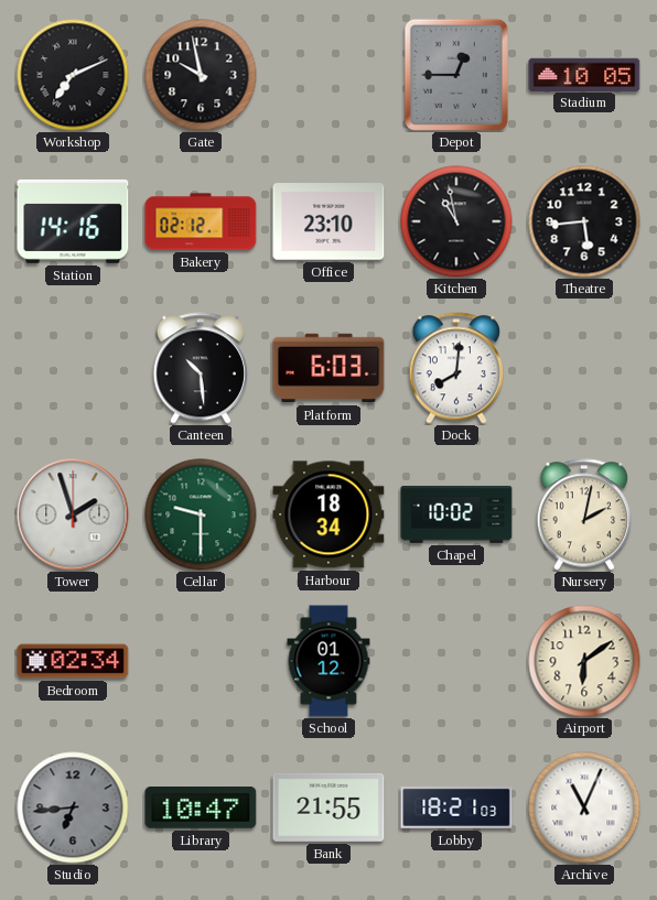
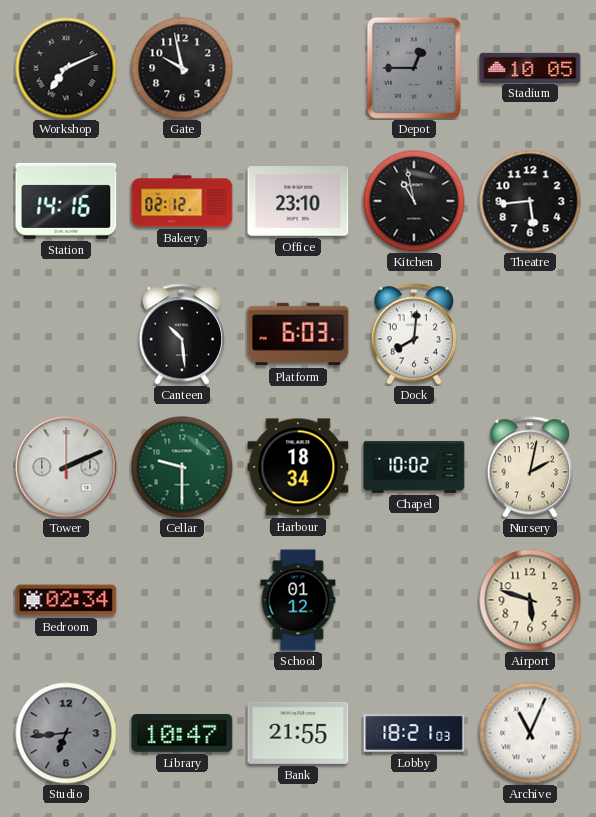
Tower: 1:57 -> 2:11
Airport: 6:09 -> 5:48
